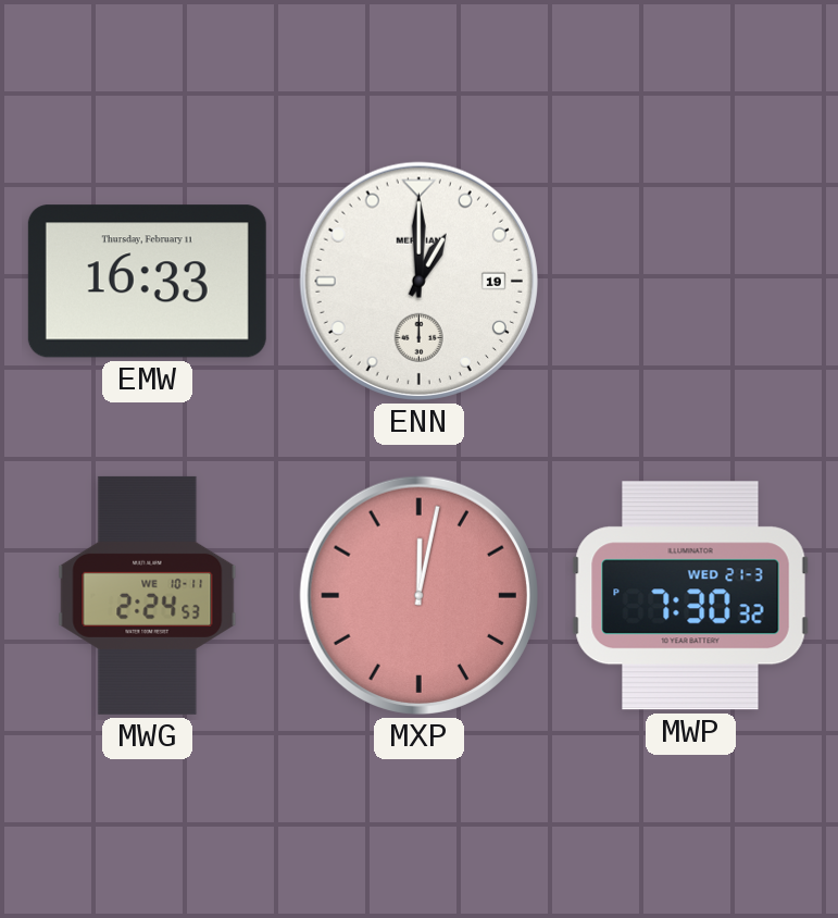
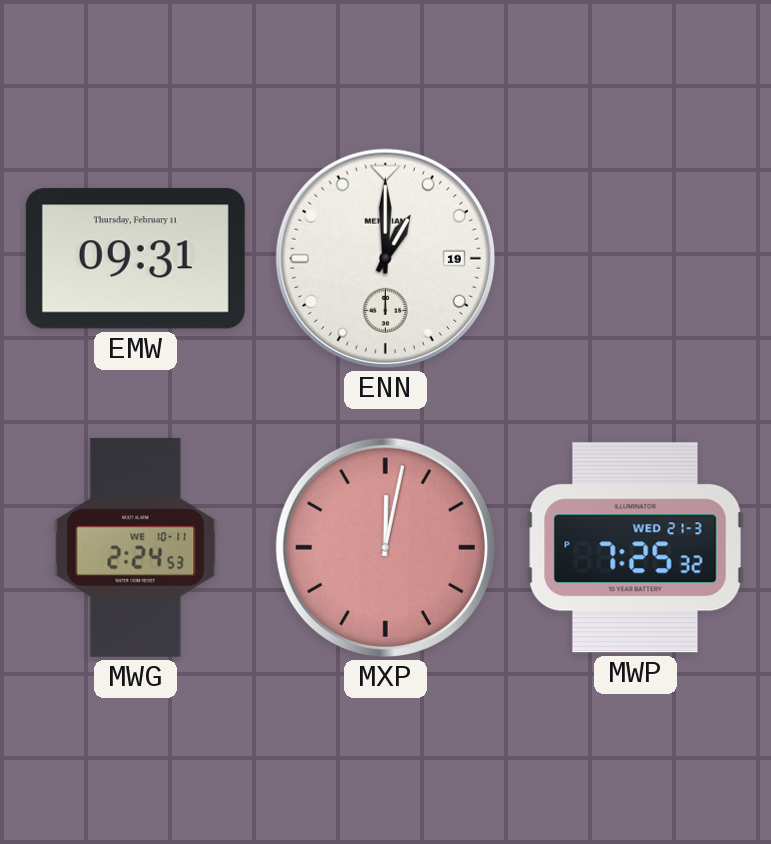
EMW: 16:33 -> 09:31
MWP: 7:30 -> 7:25
